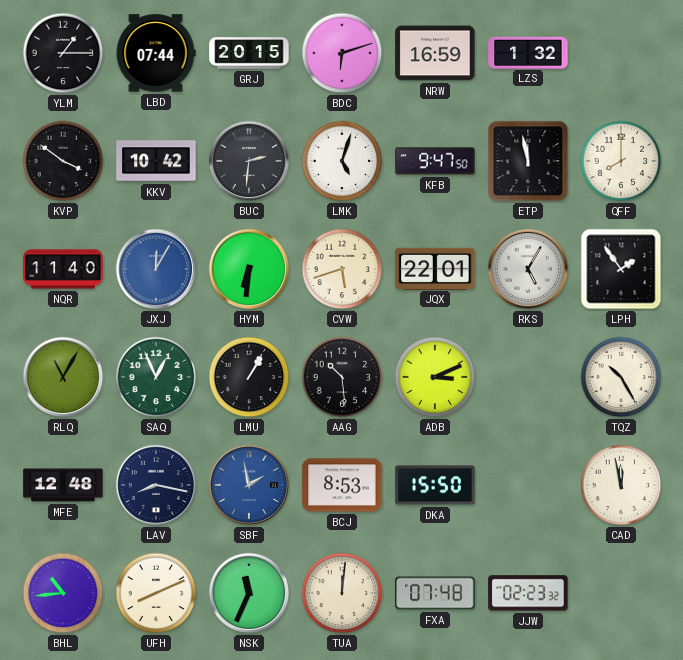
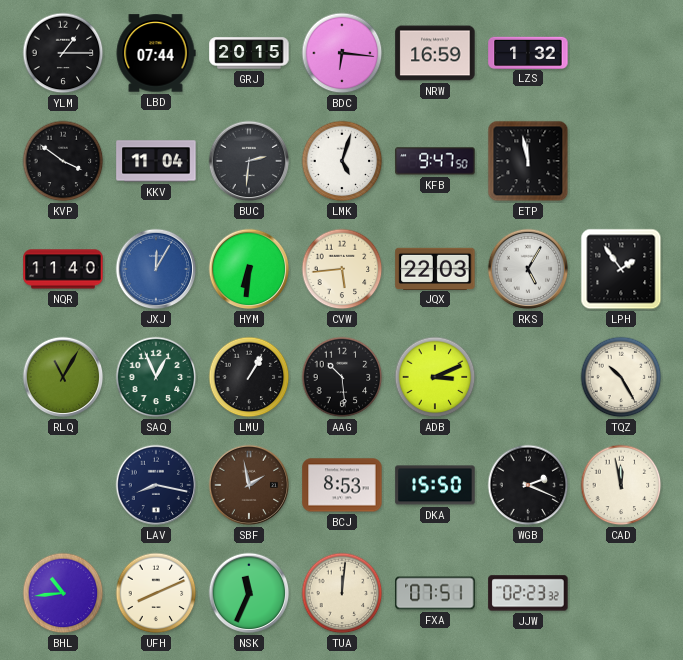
BDC: 6:12 -> 6:16
KKV: 10:42 -> 11:04
QFF: 8:00 -> none
CVW: 5:42 -> 5:44
JQX: 22:01 -> 22:03
MFE: 12:48 -> none
SBF dial: blue -> brown
WGB: none -> 2:19
FXA: 07:48 -> 07:51
